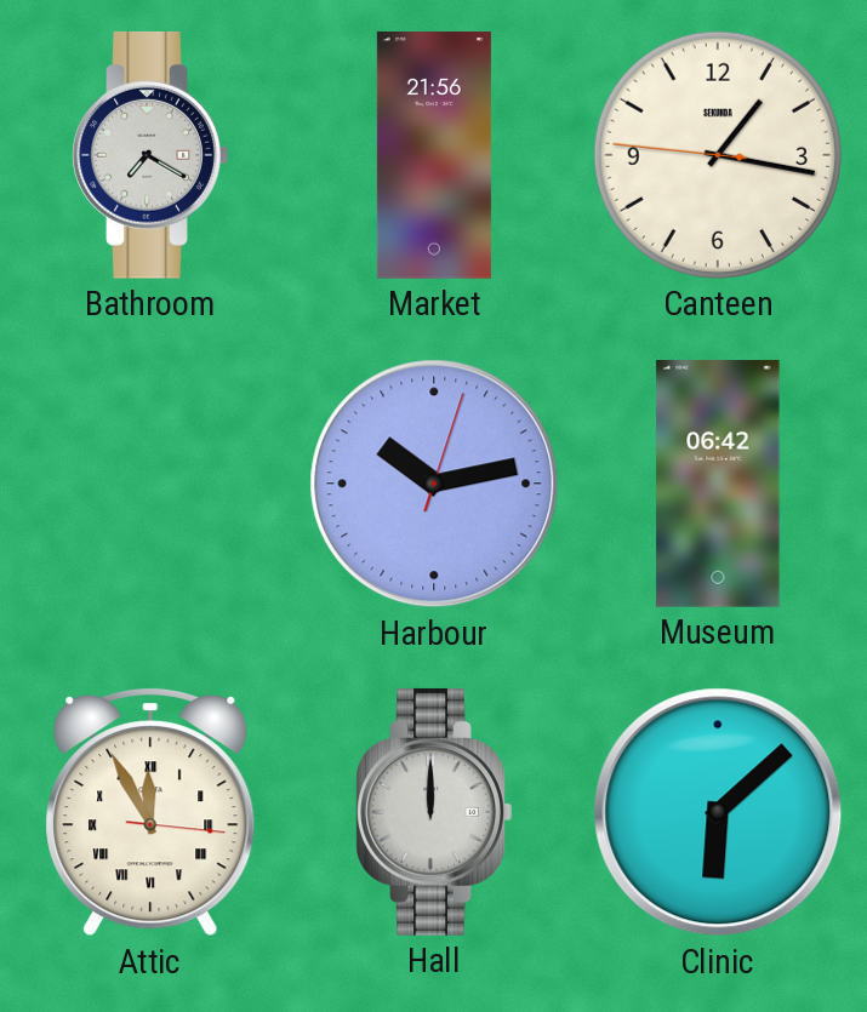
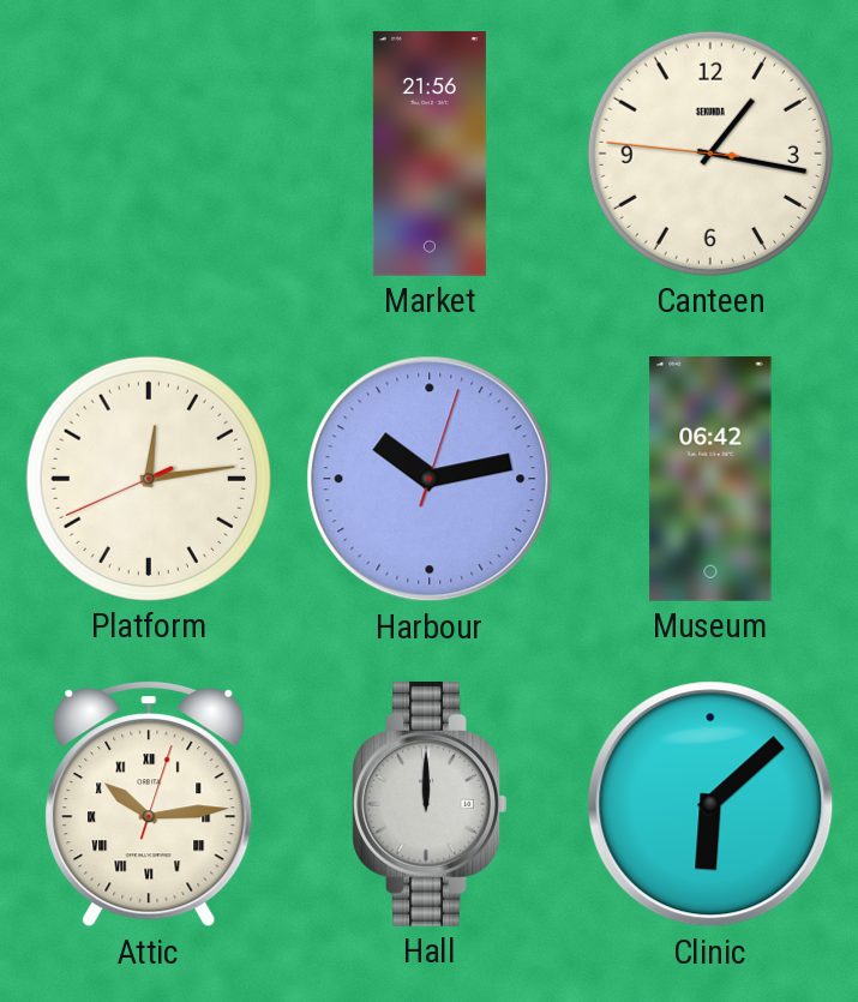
Bathroom: 7:20 -> none
Platform: none -> 12:13
Attic: 11:55 -> 10:14
